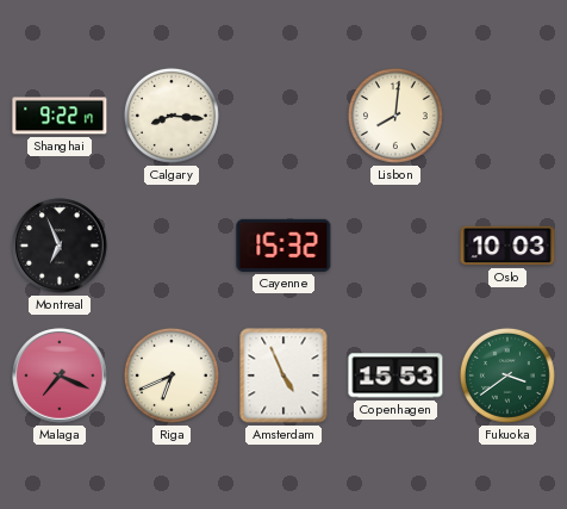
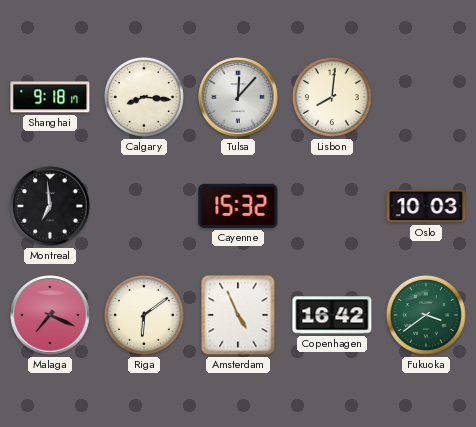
Shanghai: 9:22 -> 9:18
Tulsa: none -> 12:07
Montreal: 6:56 -> 6:59
Riga: 6:41 -> 6:09
Copenhagen: 15:53 -> 16:42
